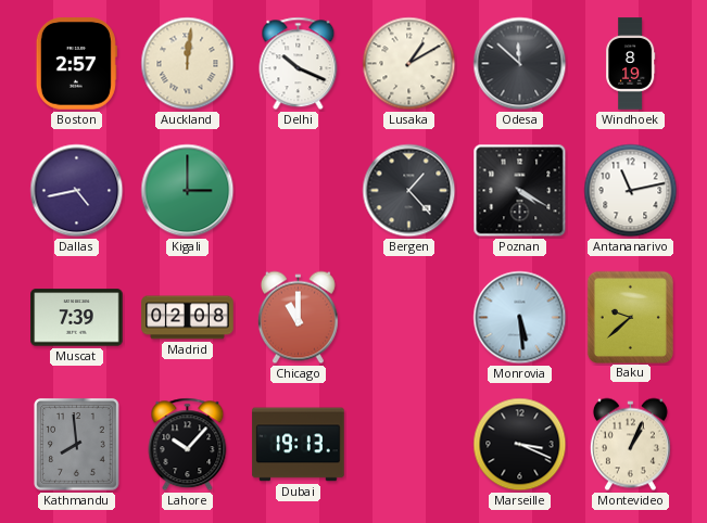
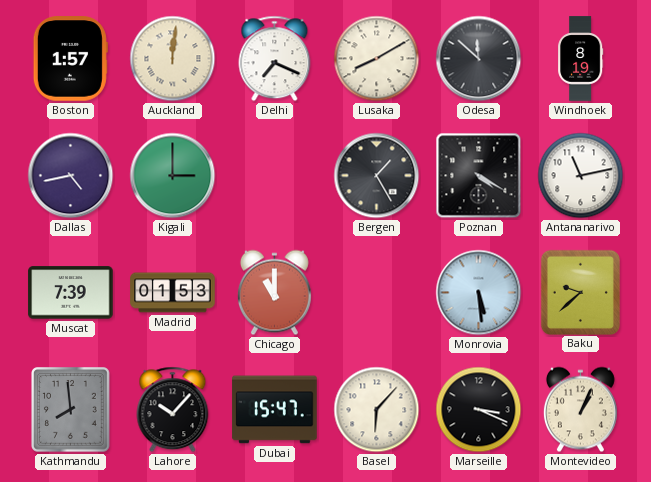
Boston: 2:57 -> 1:57
Delhi: 10:19 -> 7:19
Lusaka: 1:10 -> 8:10
Bergen: 1:23 -> 1:25
Madrid: 02:08 -> 01:53
Dubai: 19:13 -> 15:47
Basel: none -> 6:07
